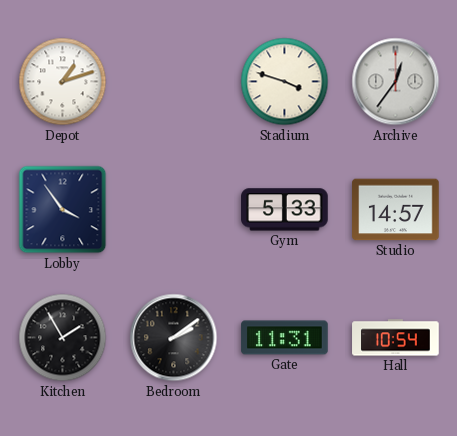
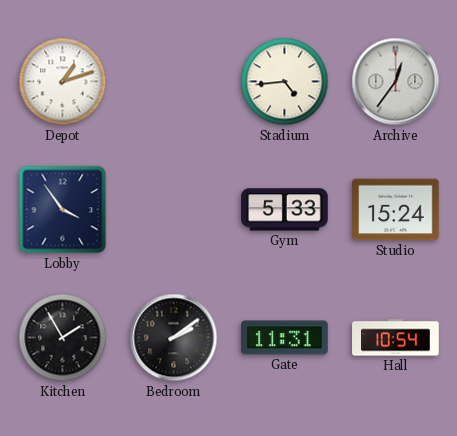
Stadium: 3:48 -> 4:44
Studio: 14:57 -> 15:24
